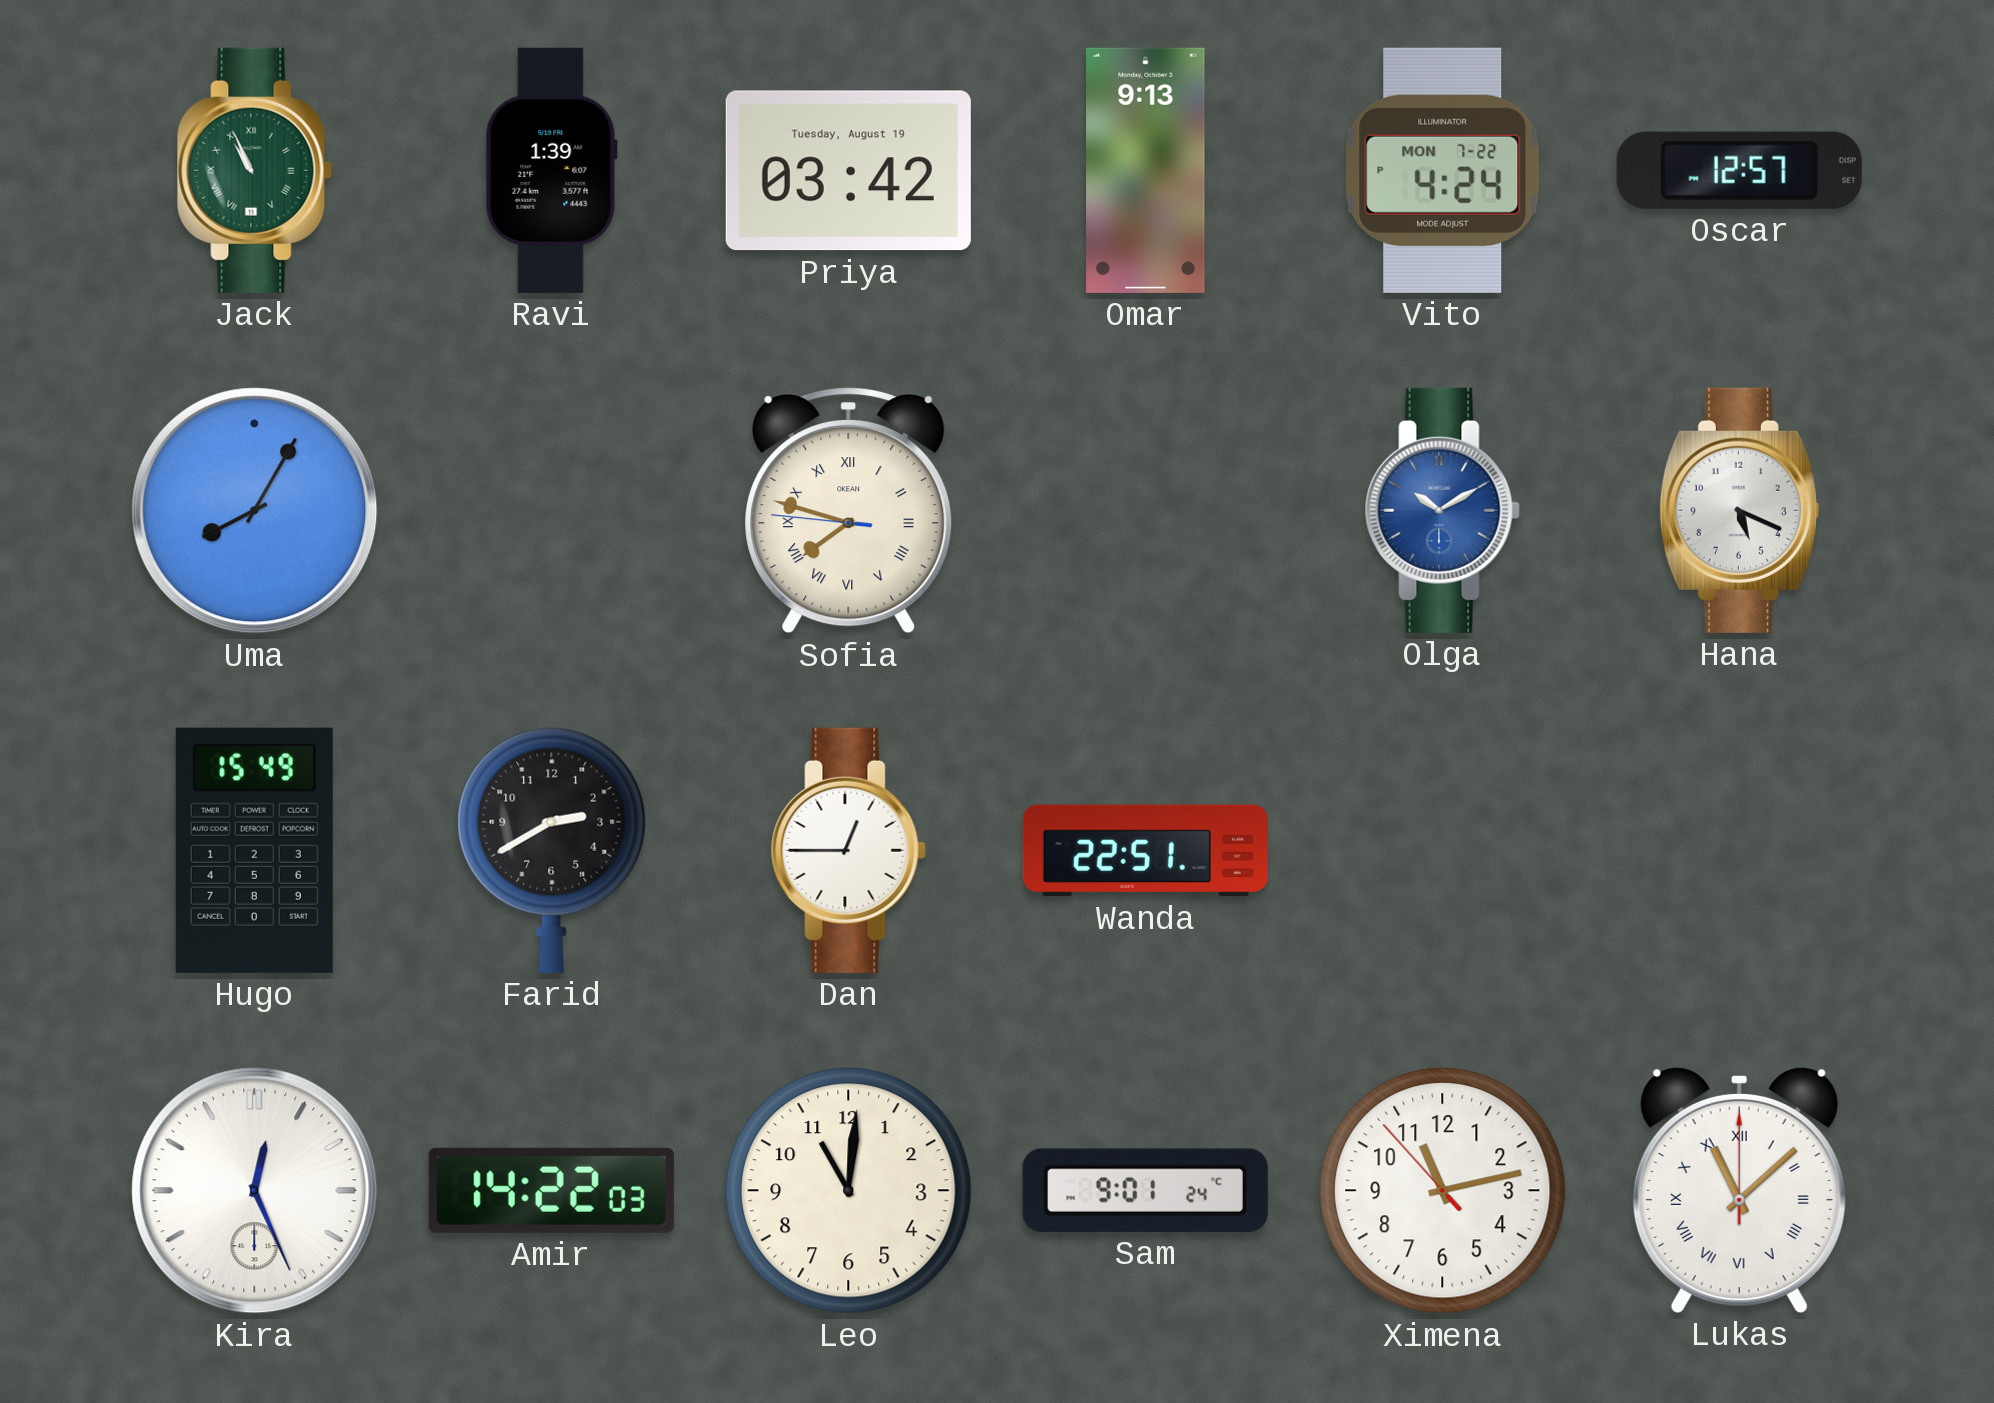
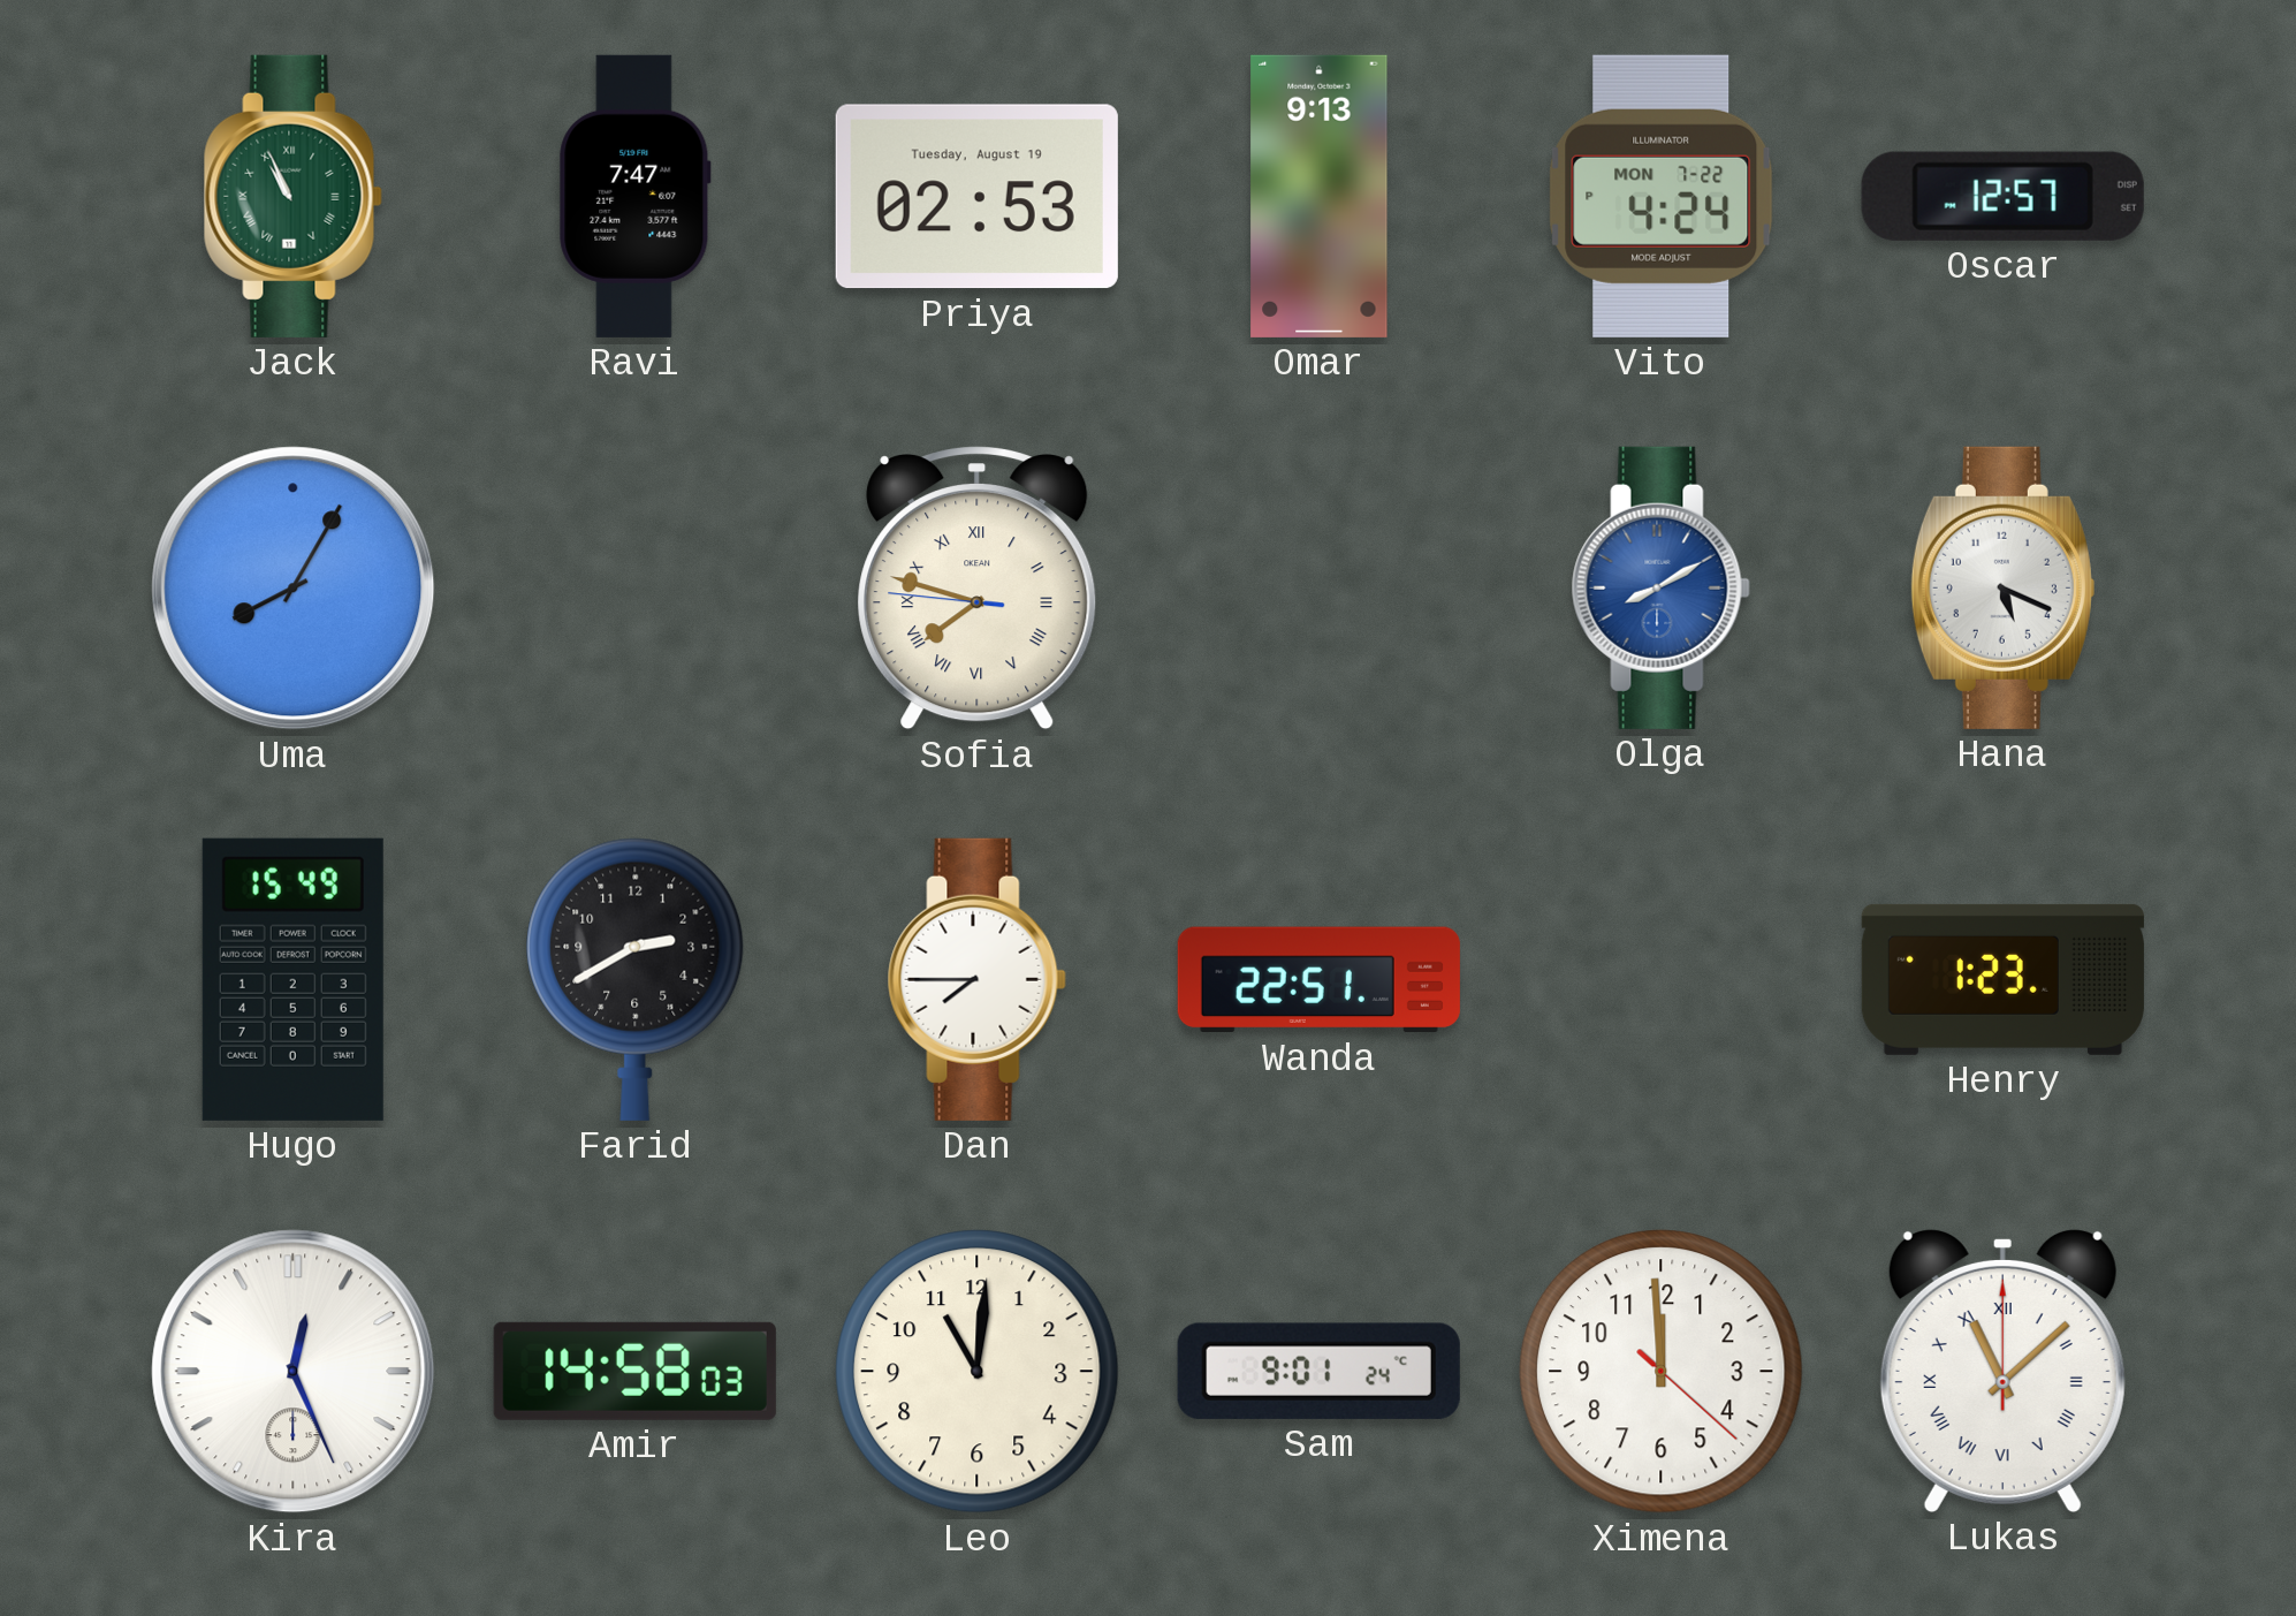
Ravi: 1:39 -> 7:47
Priya: 03:42 -> 02:53
Olga: 10:10 -> 8:10
Dan: 12:45 -> 7:45
Henry: none -> 1:23
Amir: 14:22 -> 14:58
Ximena: 11:12 -> 11:59
